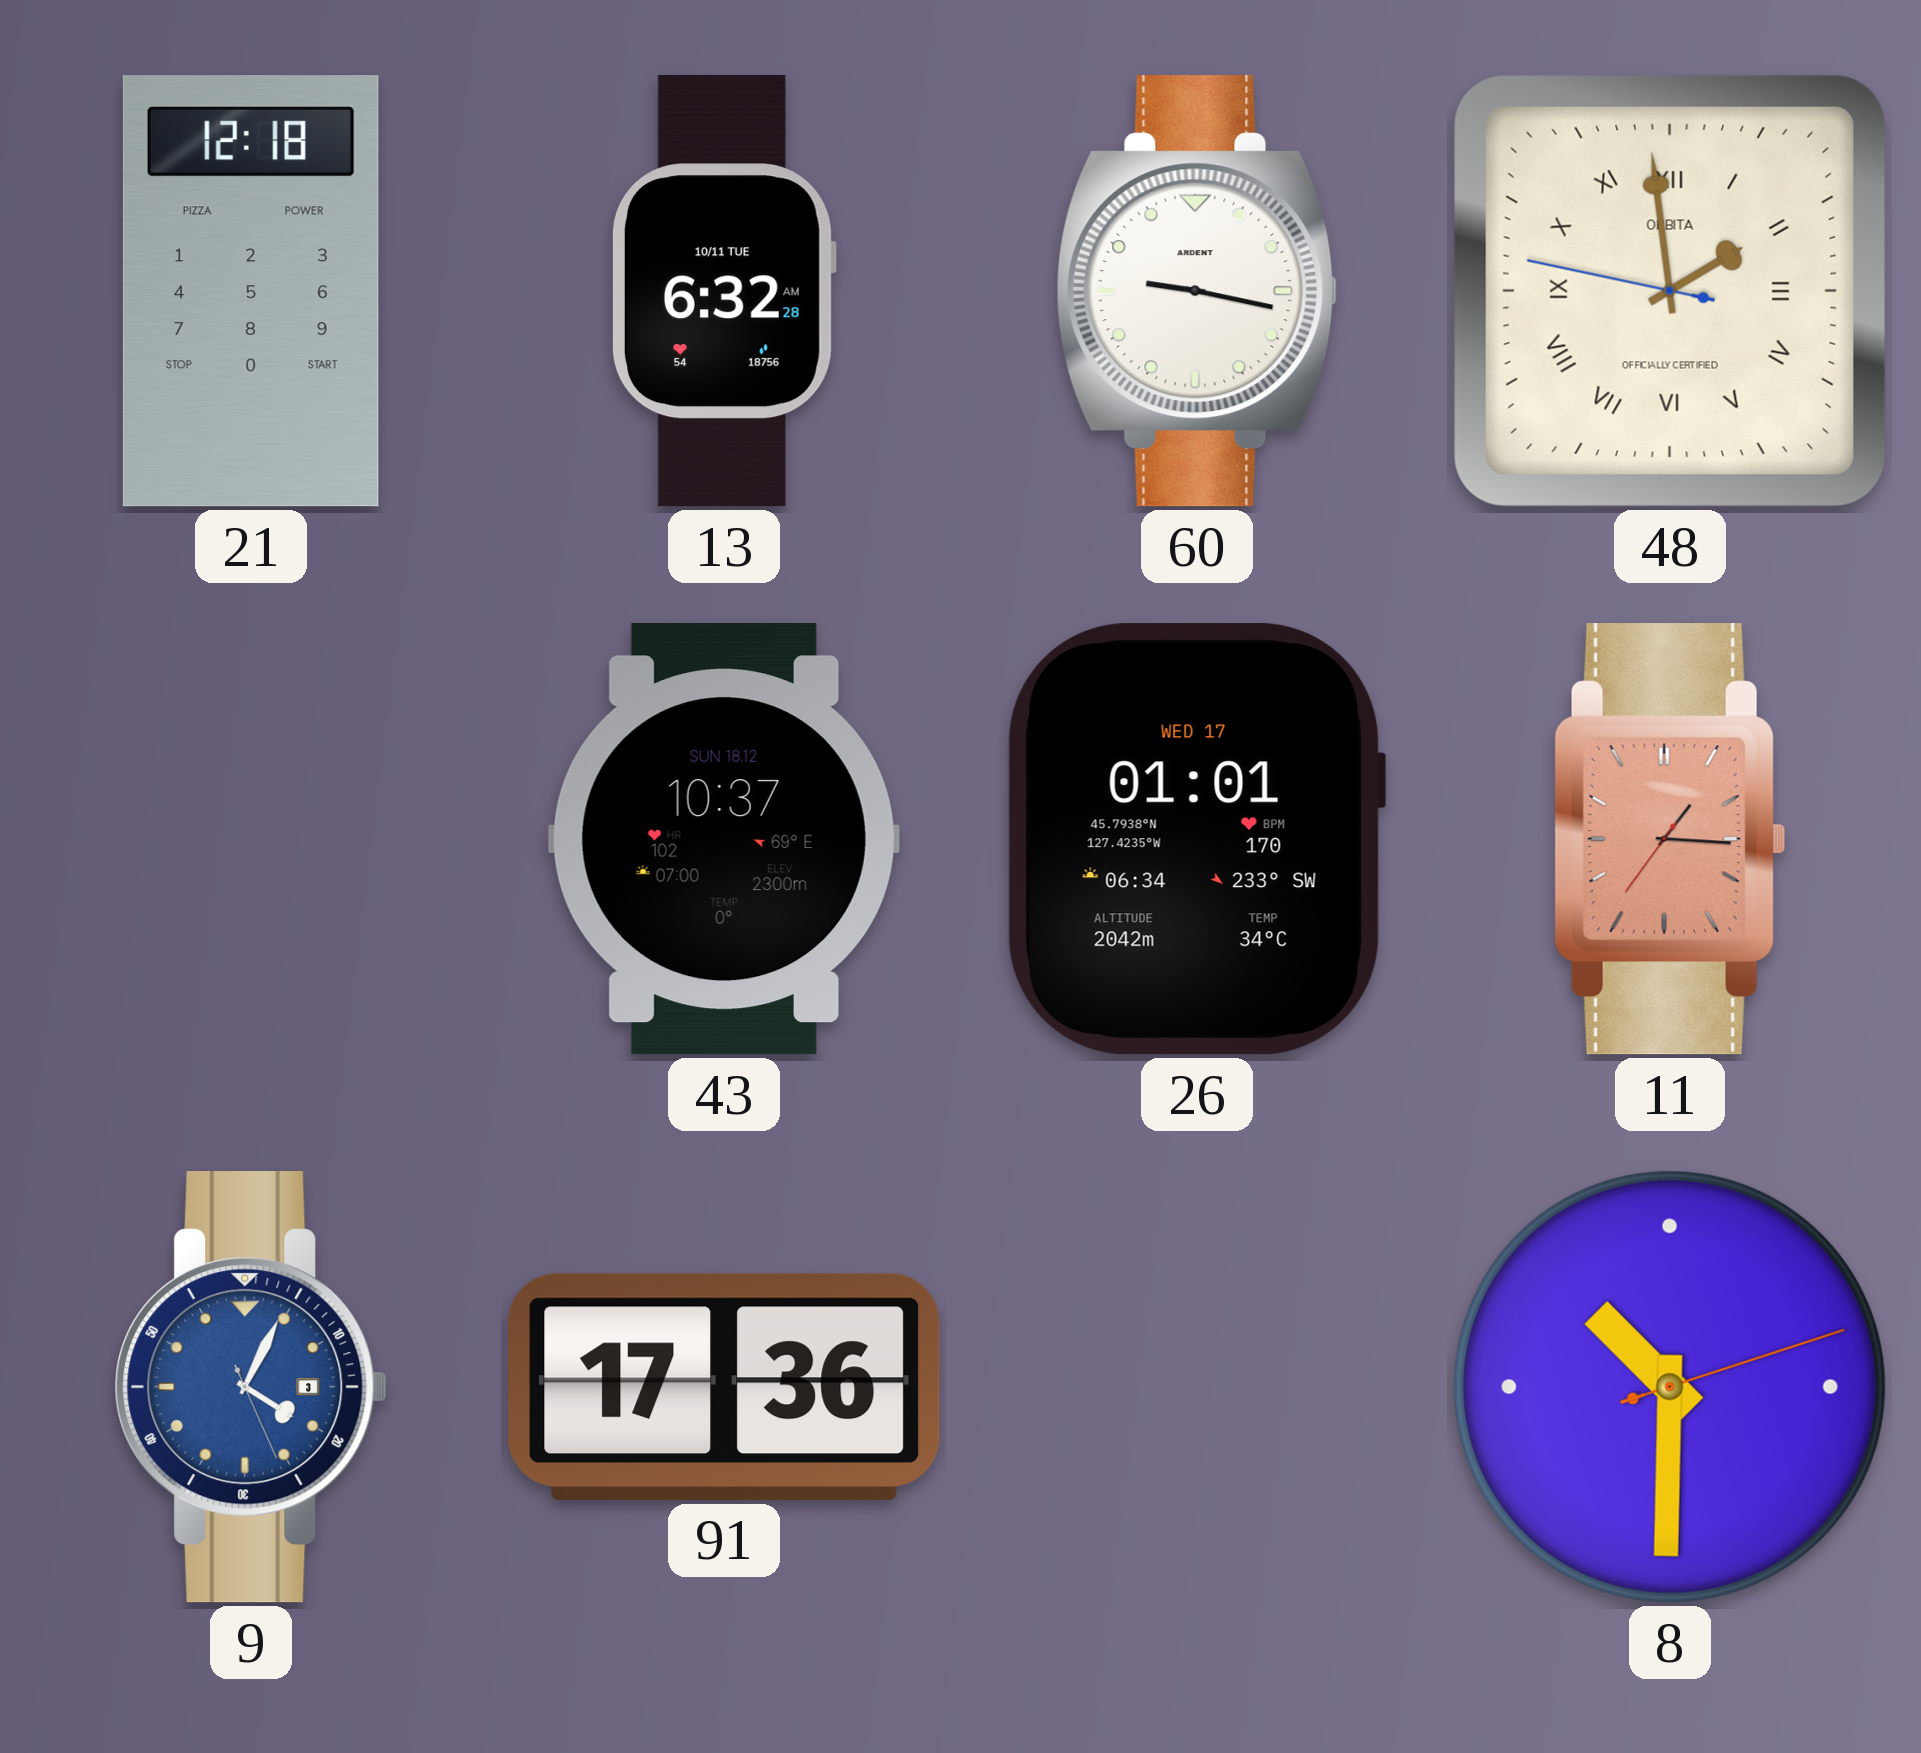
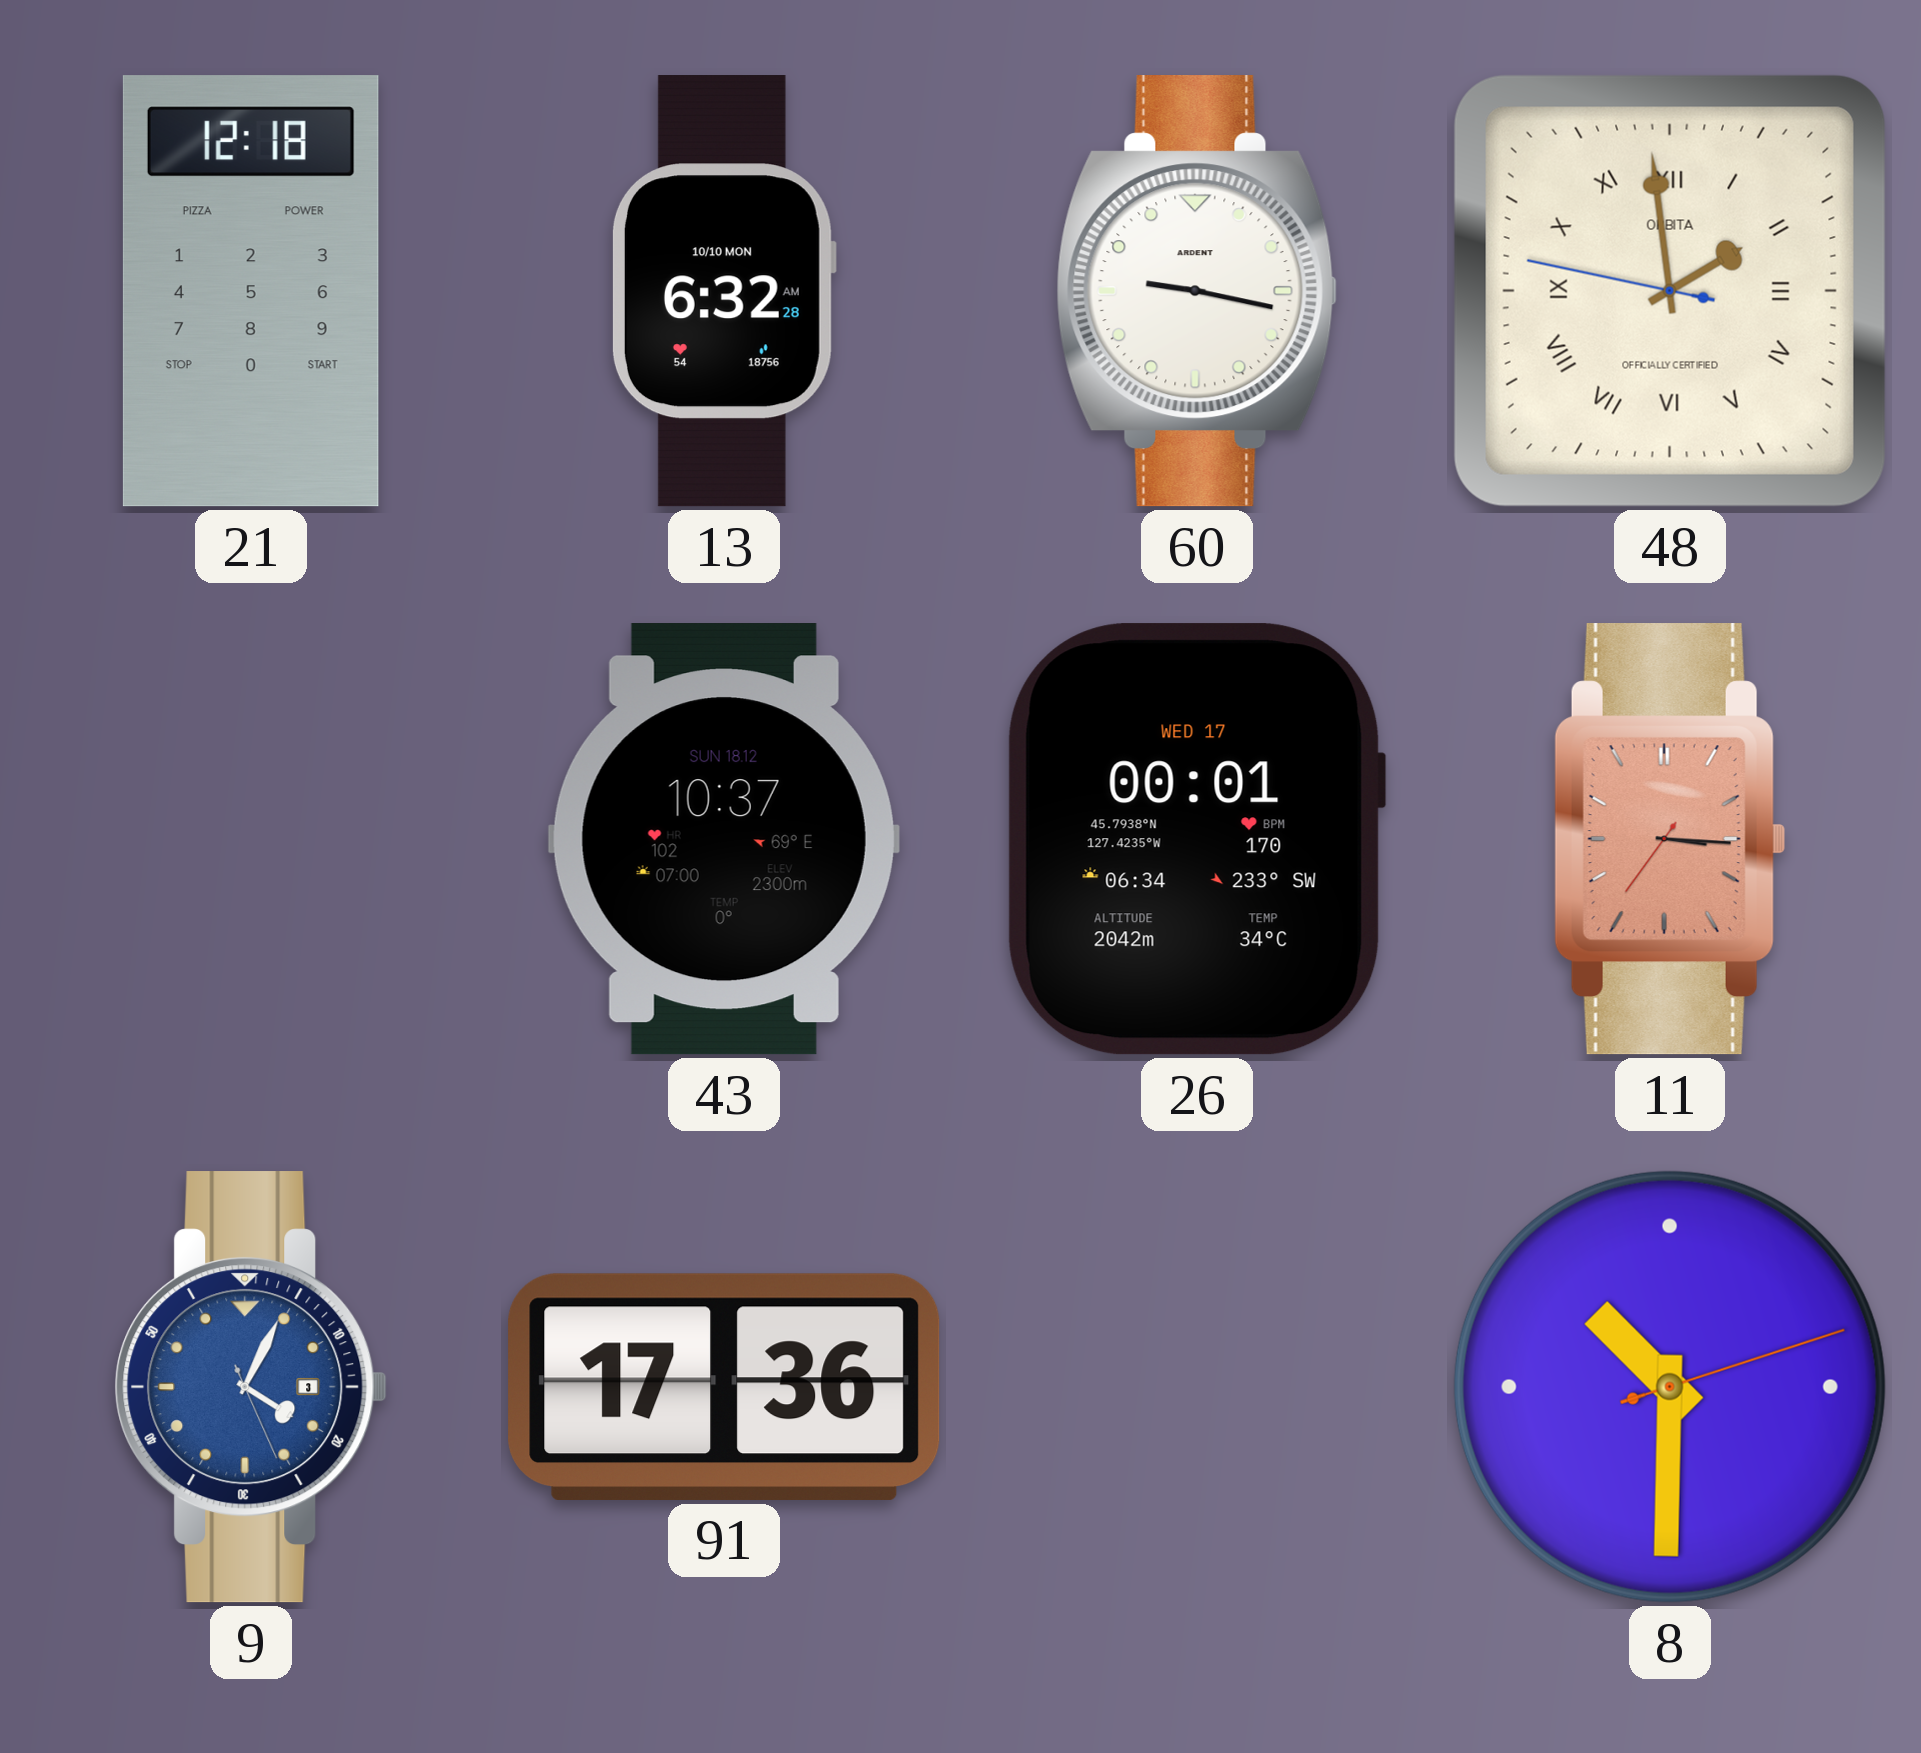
13 date: 10/11 TUE -> 10/10 MON
26: 01:01 -> 00:01
11: 1:15 -> 3:15
